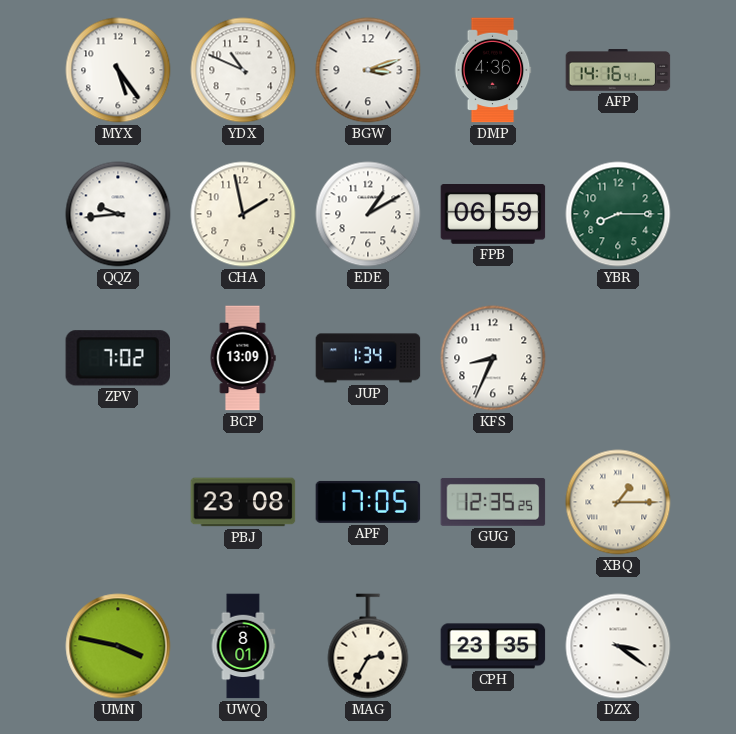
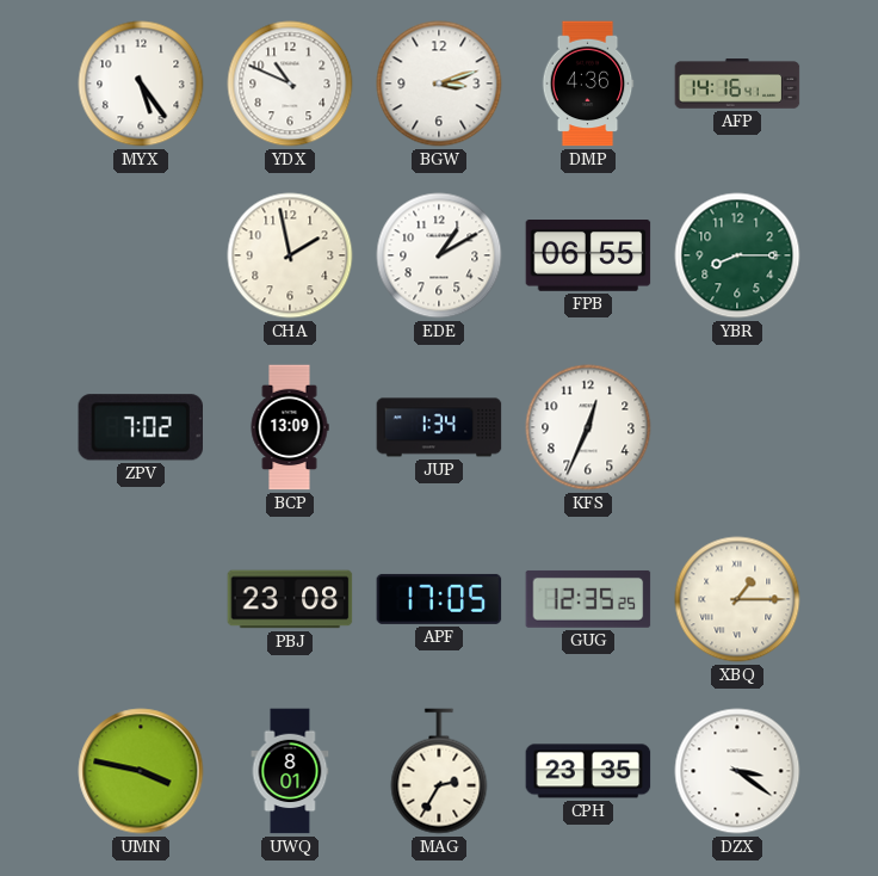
QQZ: 9:44 -> none
FPB: 06:59 -> 06:55
KFS: 8:34 -> 12:34
